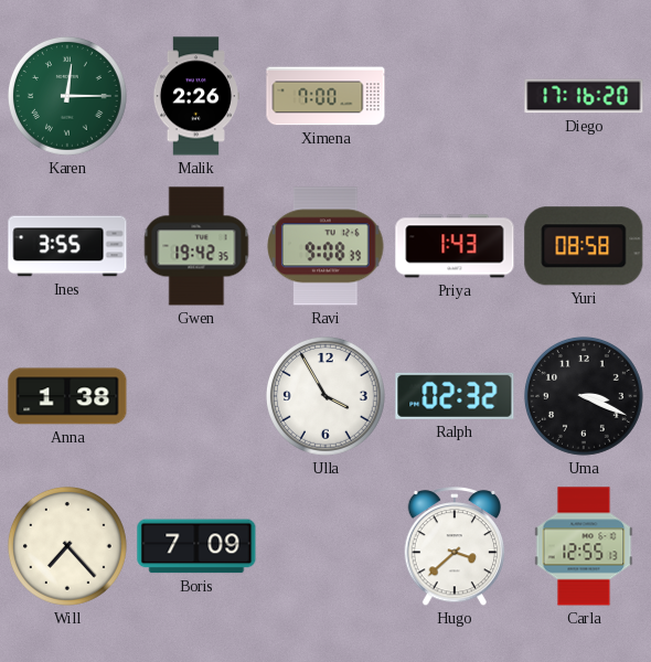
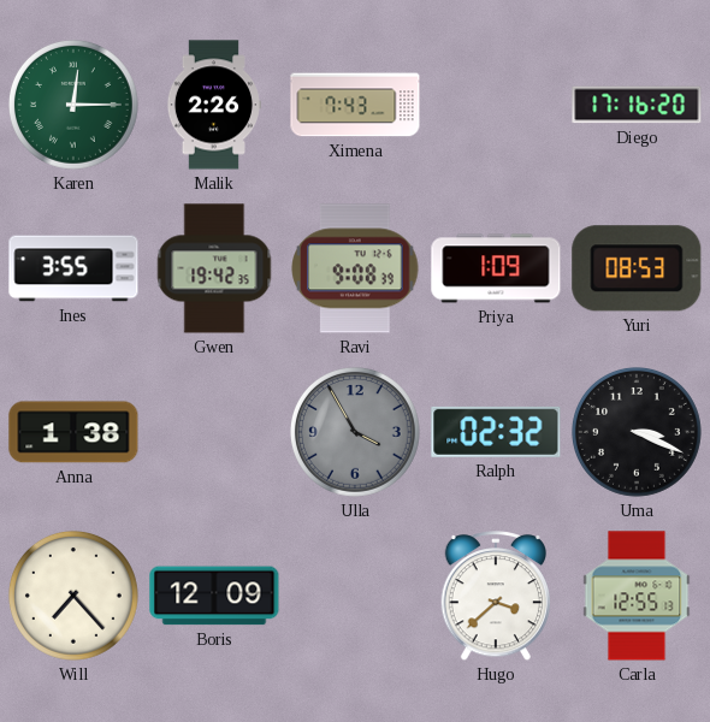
Ximena: 7:00 -> 7:43
Priya: 1:43 -> 1:09
Yuri: 08:58 -> 08:53
Ulla dial: white -> grey
Boris: 7:09 -> 12:09
